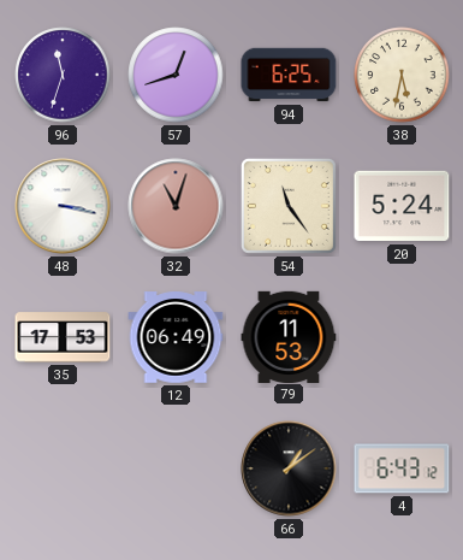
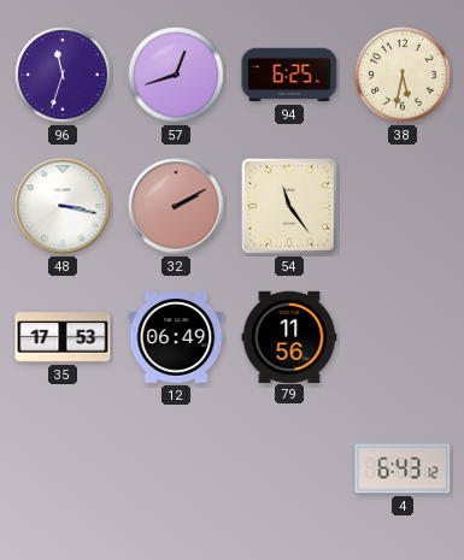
32: 11:03 -> 2:10
20: 5:24 -> none
79: 11:53 -> 11:56
66: 1:09 -> none
